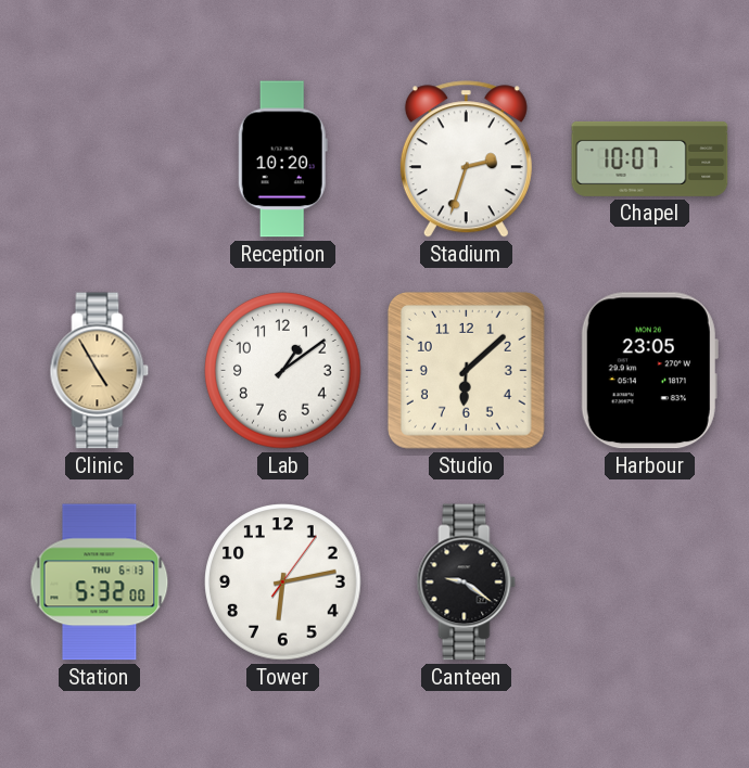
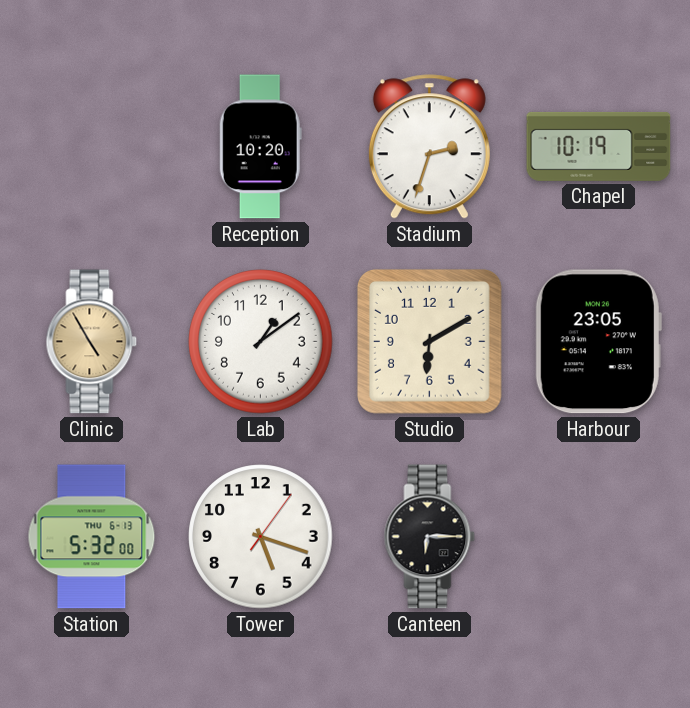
Chapel: 10:07 -> 10:19
Studio: 6:08 -> 6:10
Tower: 6:13 -> 5:18
Canteen: 9:21 -> 6:15
